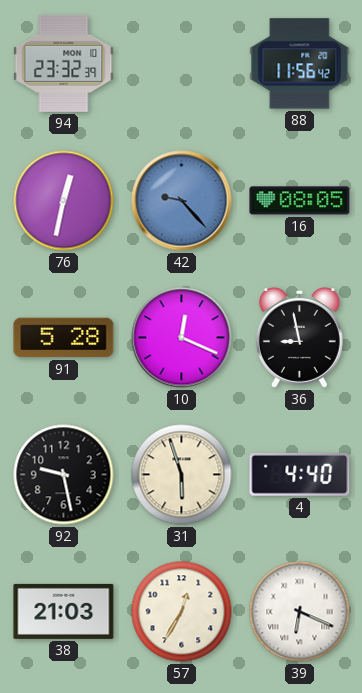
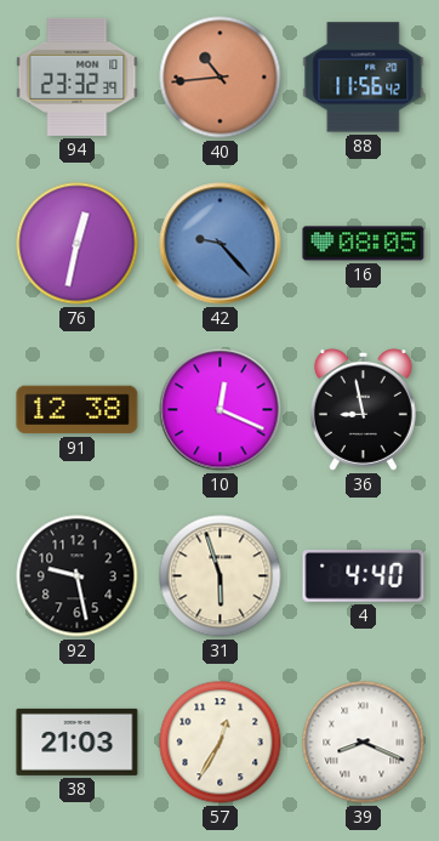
40: none -> 10:44
91: 5:28 -> 12:38
39: 6:19 -> 8:19
